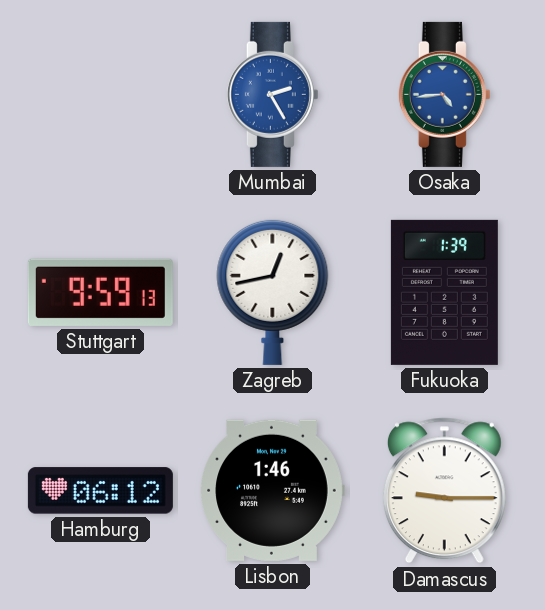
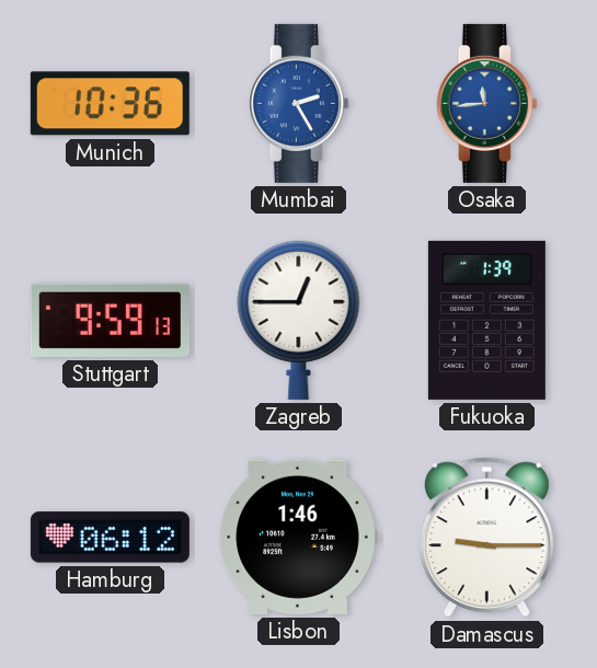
Munich: none -> 10:36
Osaka: 4:44 -> 11:44
Zagreb: 12:43 -> 12:45
